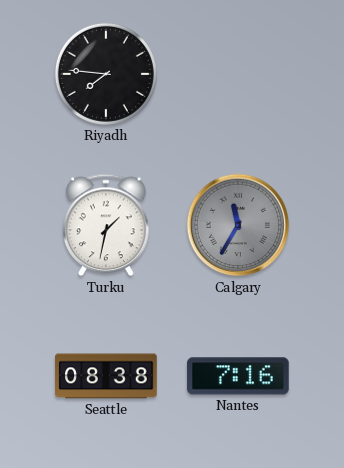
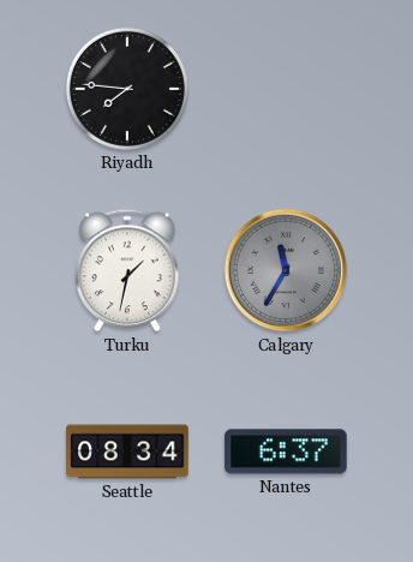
Seattle: 08:38 -> 08:34
Nantes: 7:16 -> 6:37
